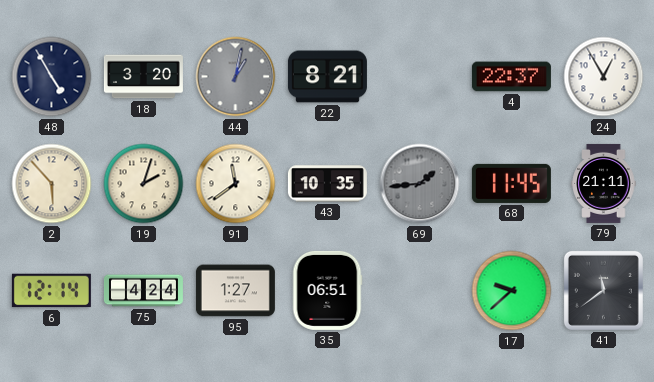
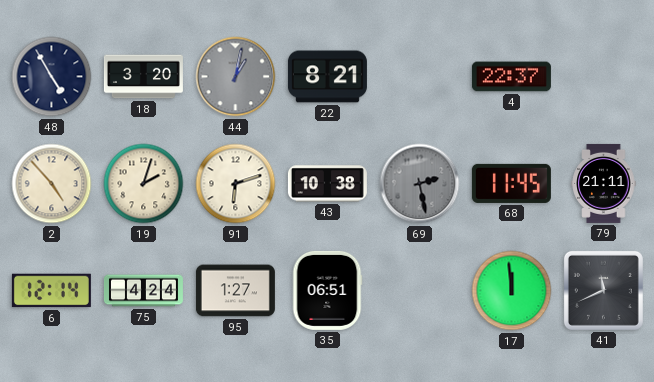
24: 12:55 -> none
2: 5:53 -> 4:53
91: 11:39 -> 6:12
43: 10:35 -> 10:38
69: 1:44 -> 2:28
17: 9:38 -> 11:59
41: 11:39 -> 11:41
